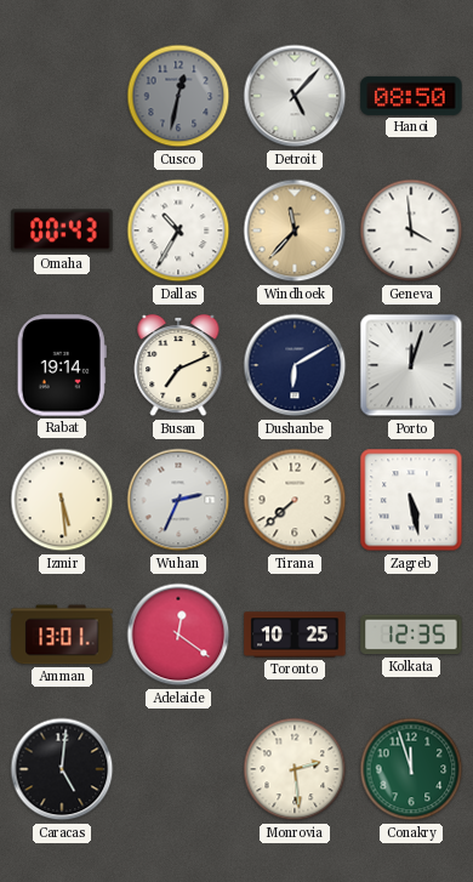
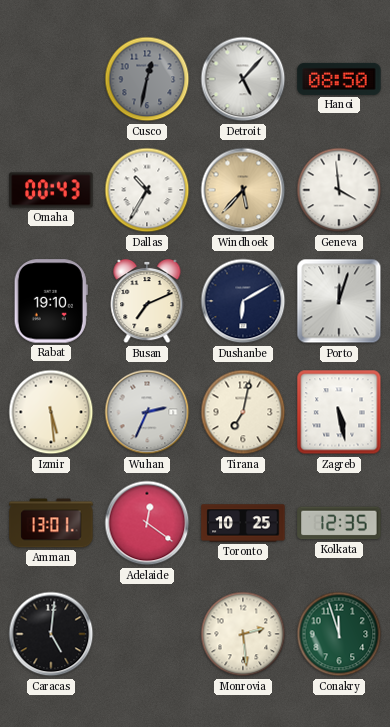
Windhoek: 11:37 -> 5:37
Rabat: 19:14 -> 19:10
Tirana: 7:38 -> 7:02
